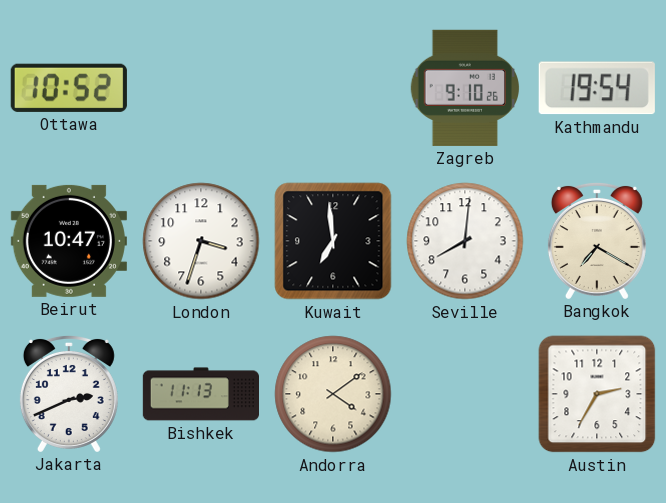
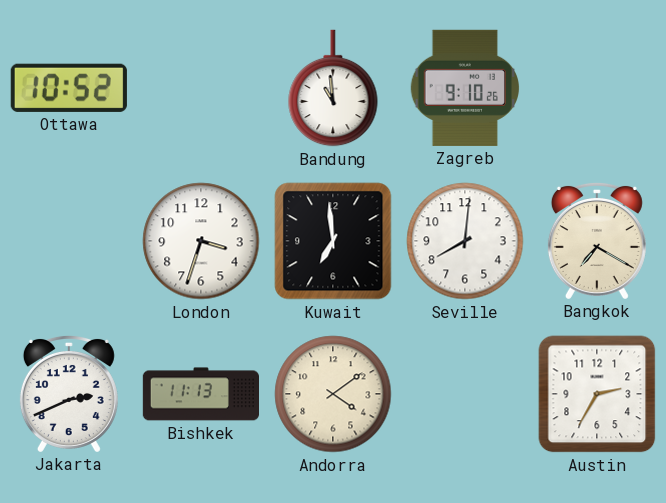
Bandung: none -> 10:59
Kathmandu: 19:54 -> none
Beirut: 10:47 -> none
